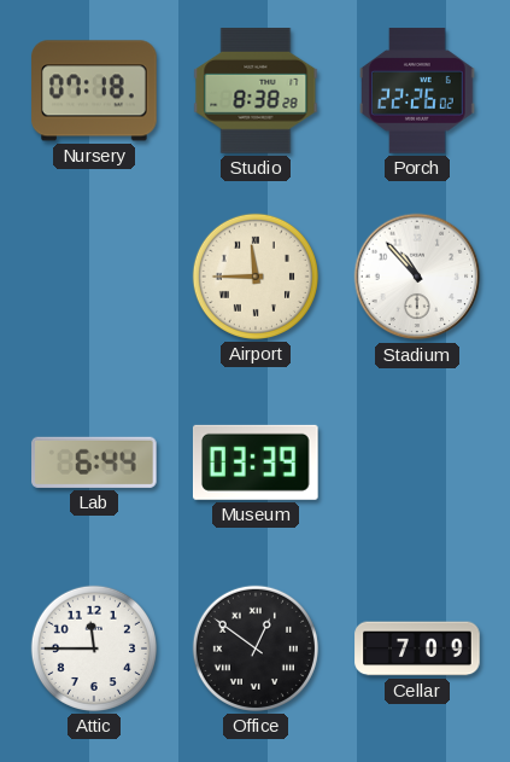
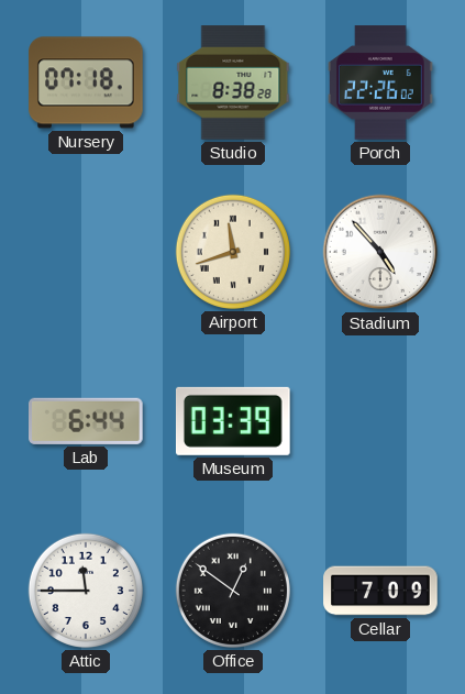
Airport: 11:45 -> 11:42
Stadium: 10:53 -> 4:53
